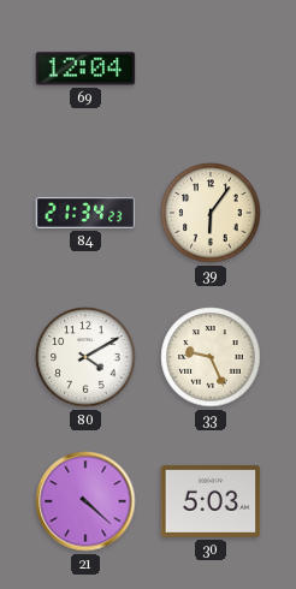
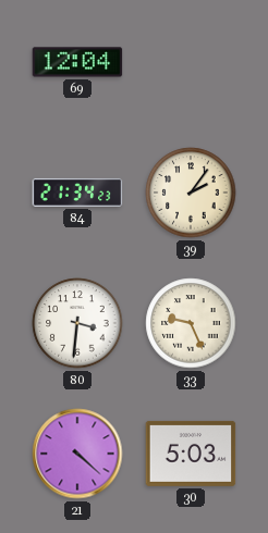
39: 6:06 -> 2:06
80: 4:10 -> 3:31
